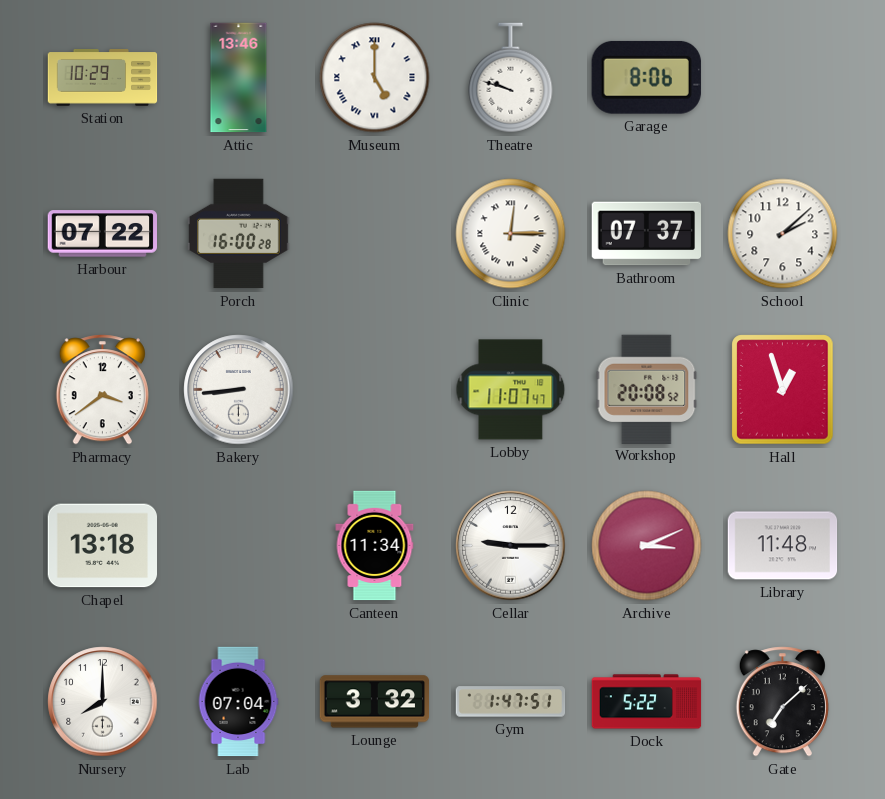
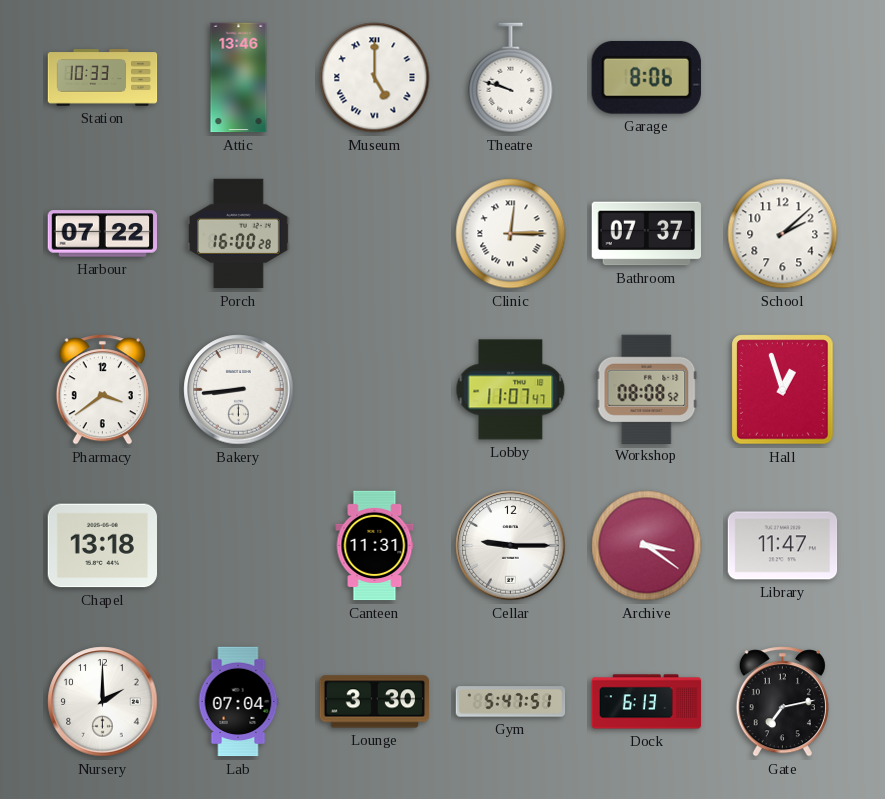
Station: 10:29 -> 10:33
Workshop: 20:08 -> 08:08
Canteen: 11:34 -> 11:31
Archive: 3:11 -> 3:21
Library: 11:48 -> 11:47
Nursery: 8:00 -> 2:00
Lounge: 3:32 -> 3:30
Gym: 1:47 -> 5:47
Dock: 5:22 -> 6:13
Gate: 7:08 -> 7:13
